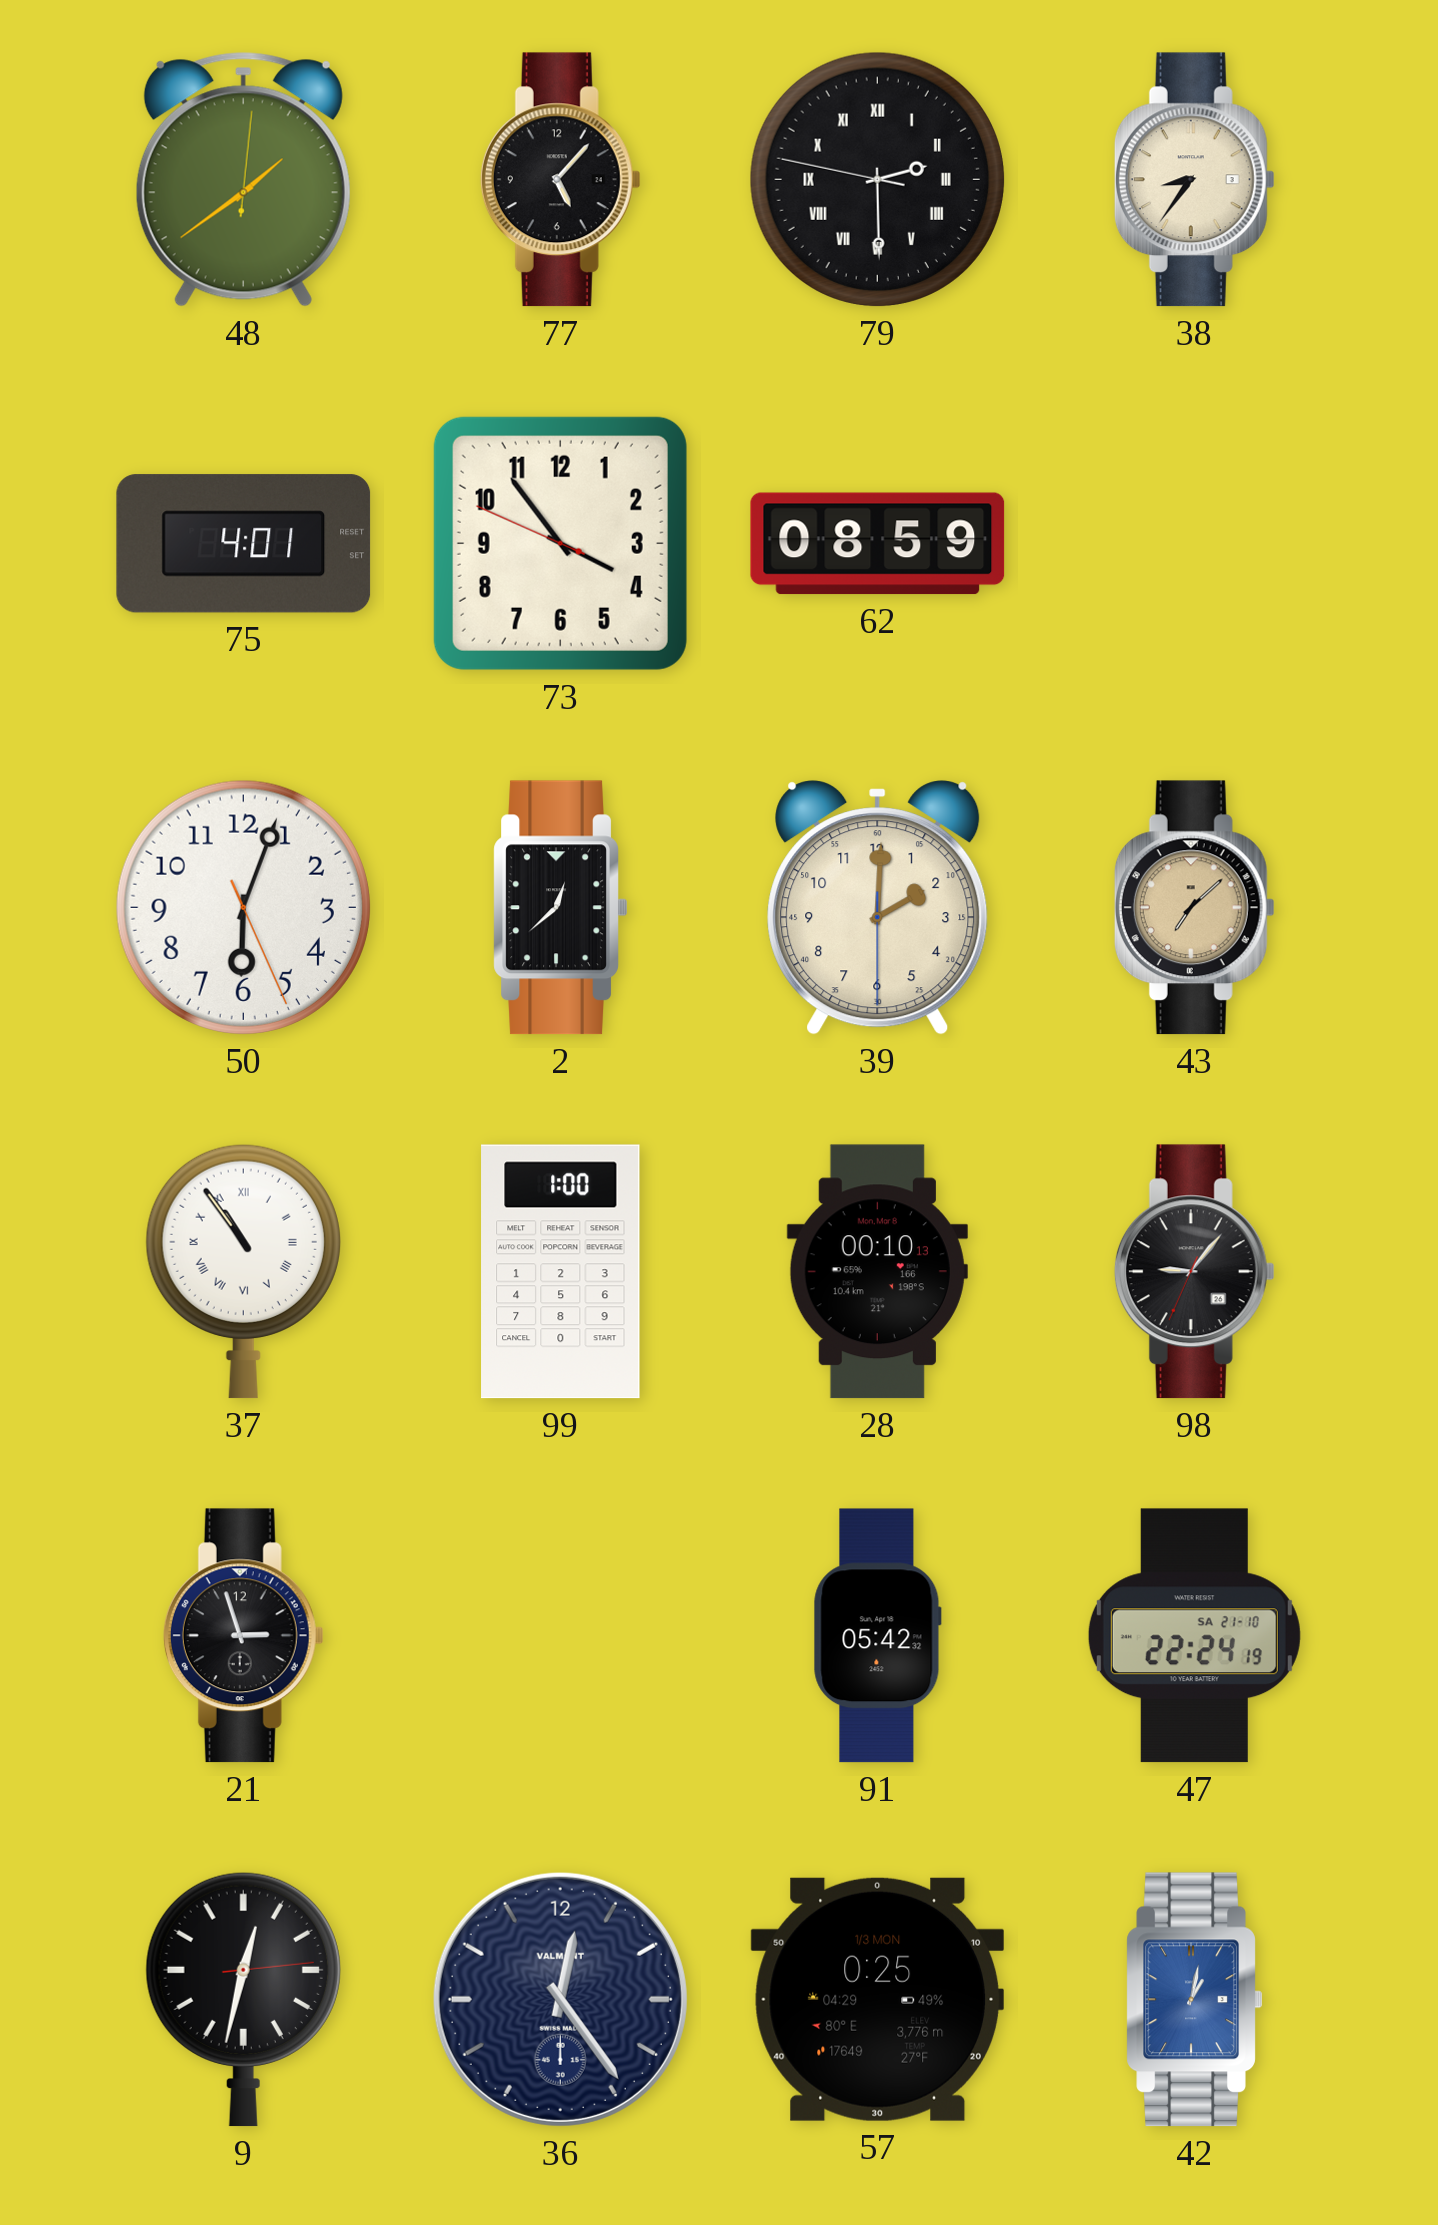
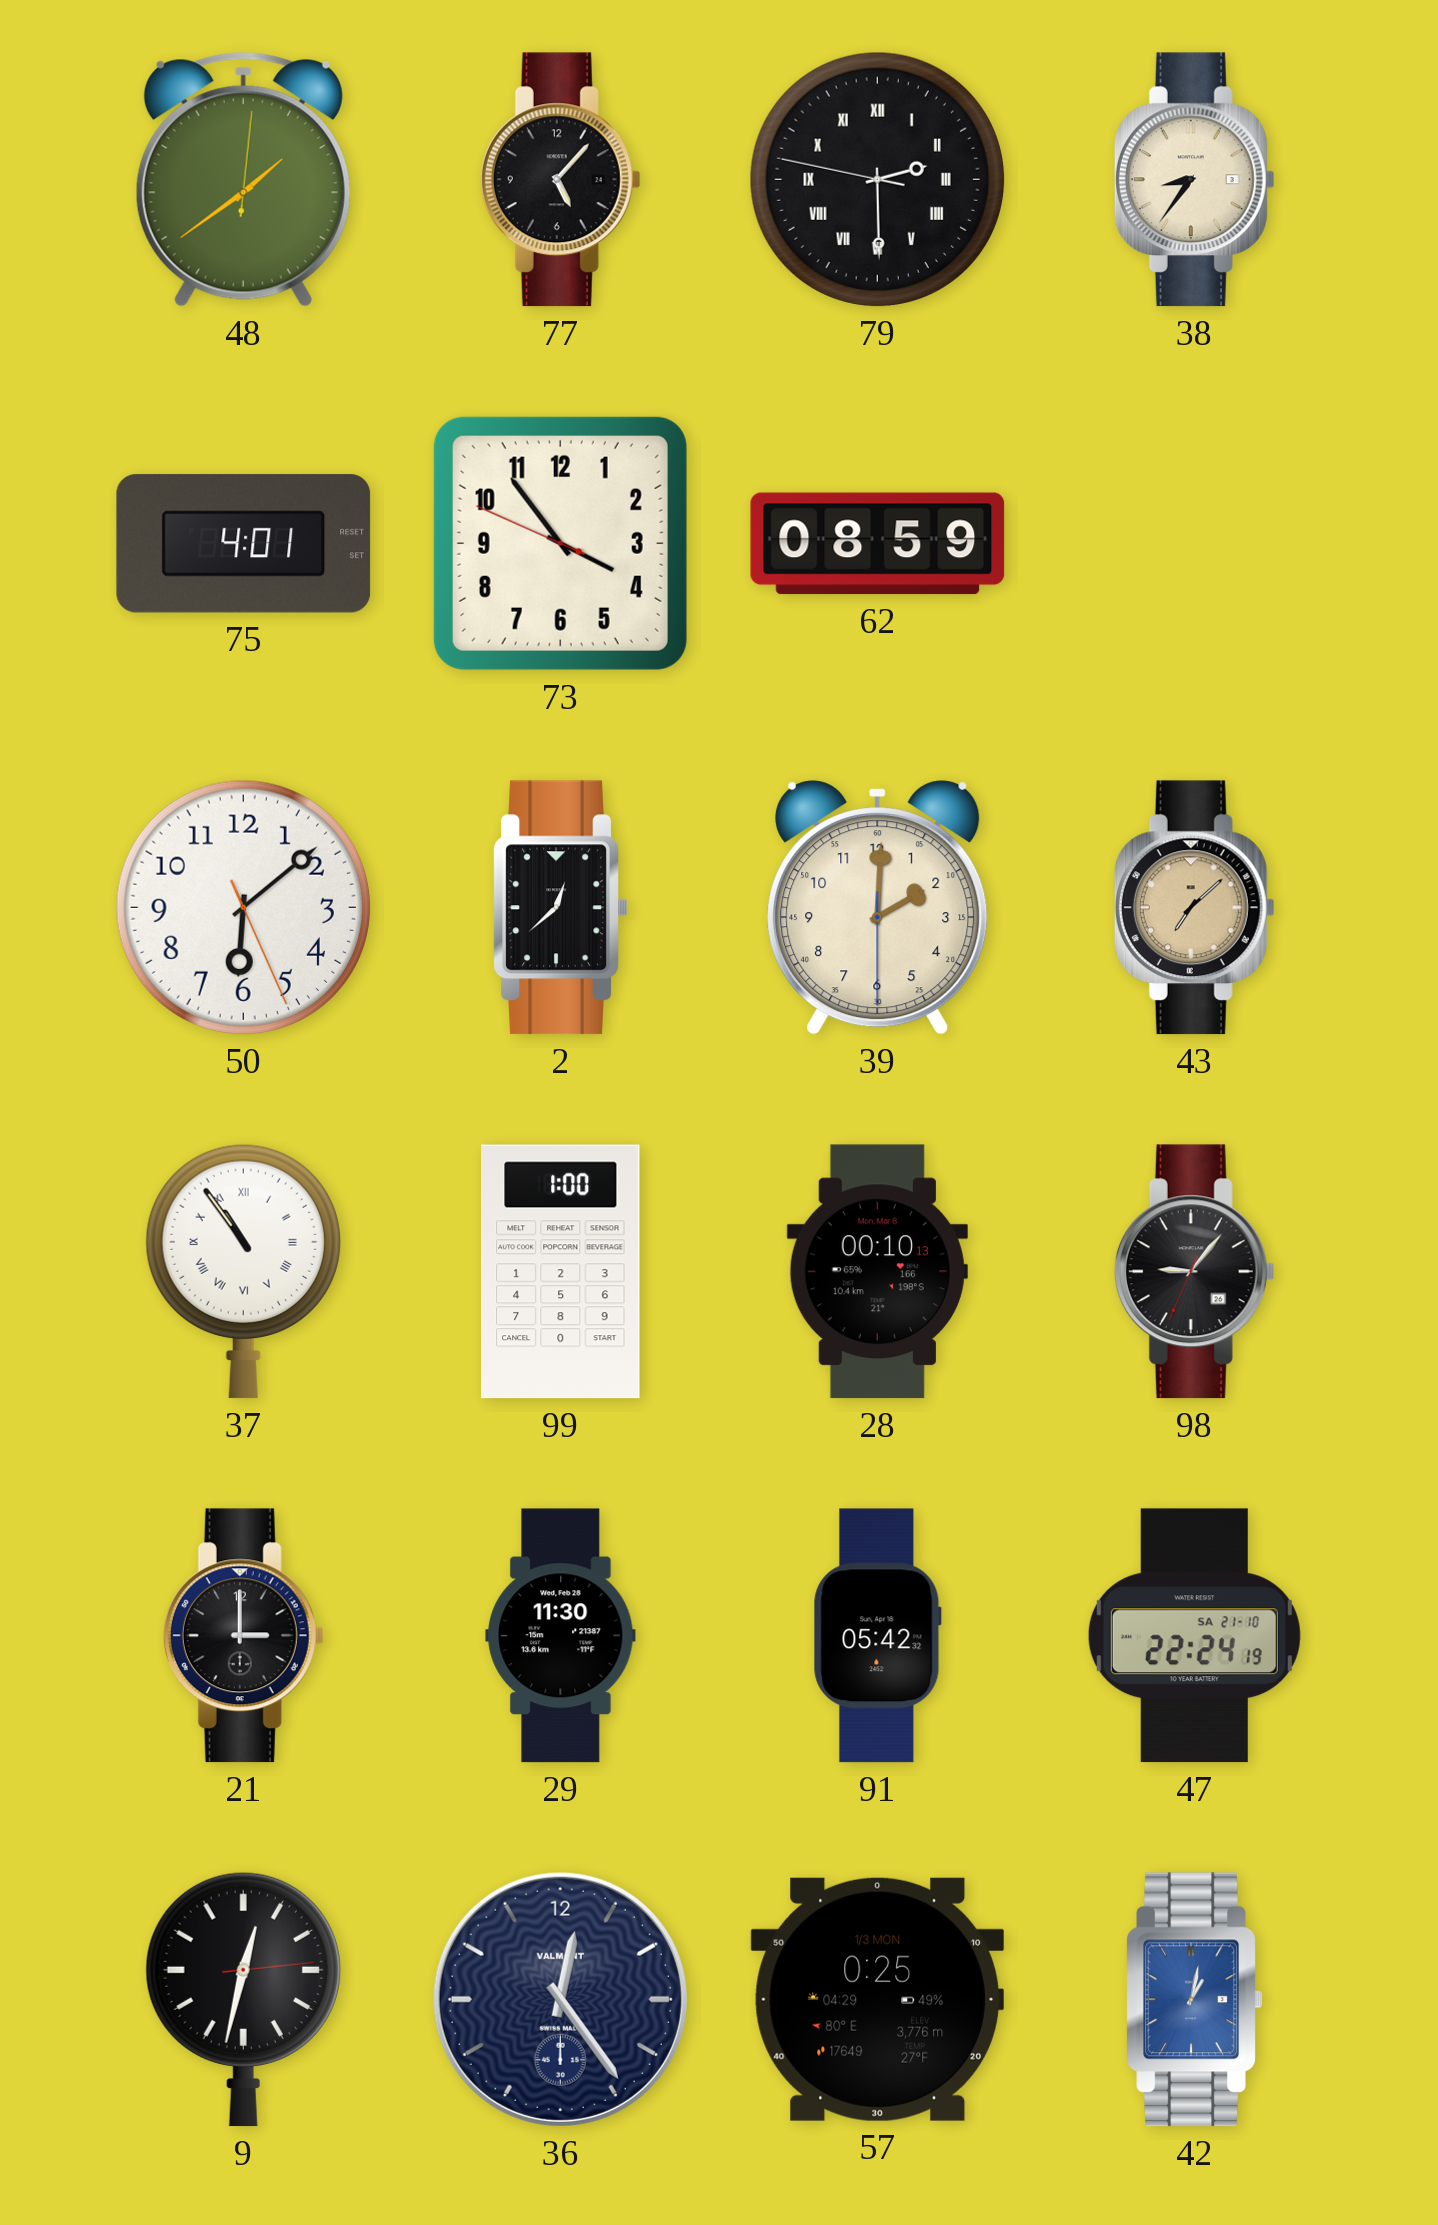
50: 6:03 -> 6:08
21: 2:57 -> 3:00
29: none -> 11:30
